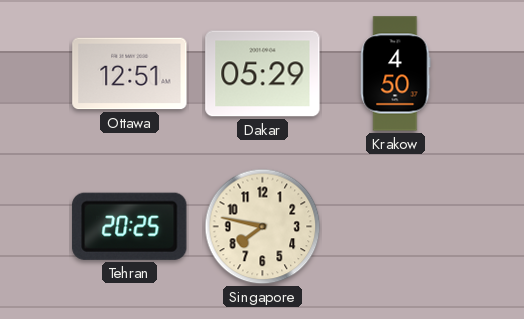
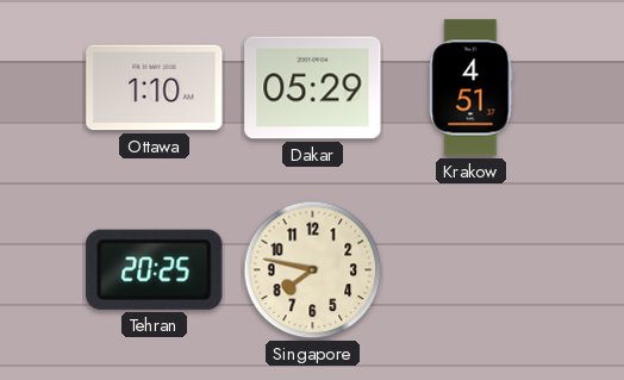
Ottawa: 12:51 -> 1:10
Krakow: 4:50 -> 4:51
